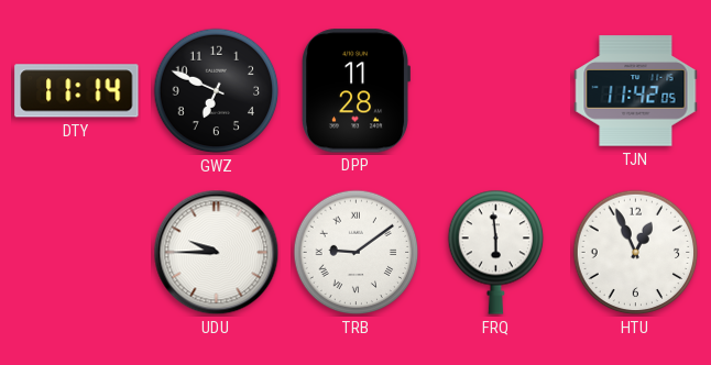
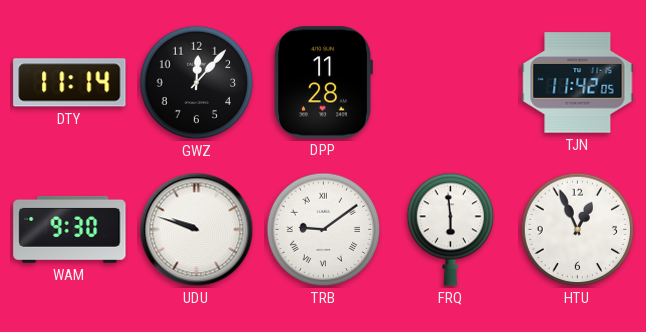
GWZ: 6:49 -> 12:07
WAM: none -> 9:30
UDU: 9:45 -> 9:48
